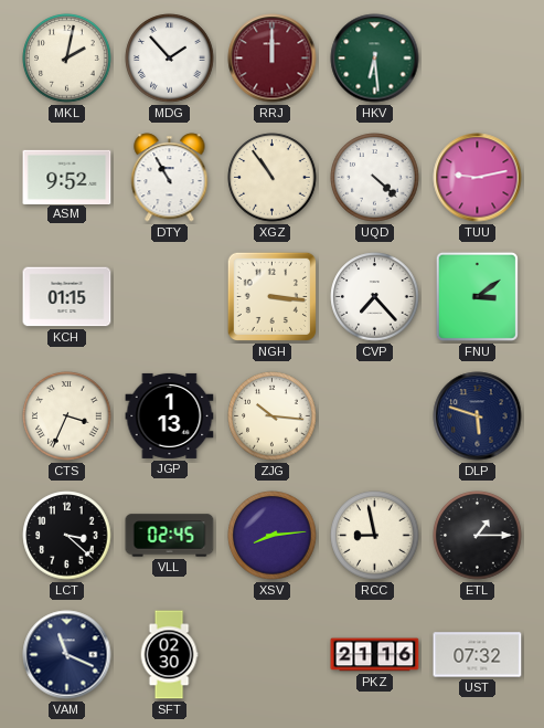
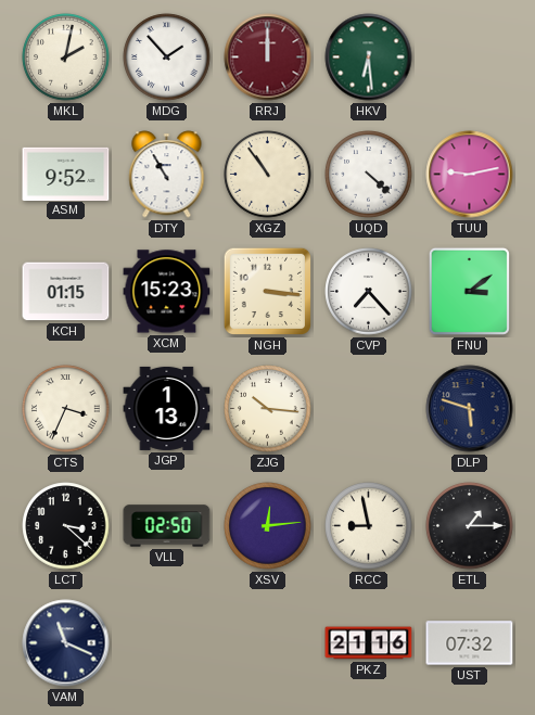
XCM: none -> 15:23
VLL: 02:45 -> 02:50
XSV: 8:14 -> 12:14
SFT: 02:30 -> none
